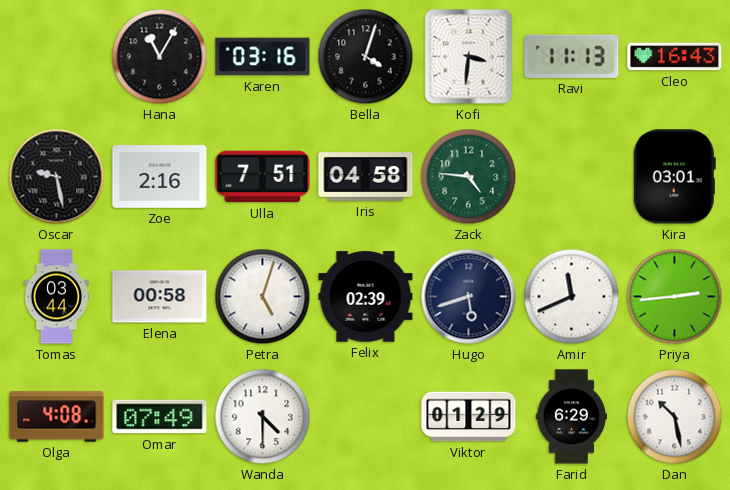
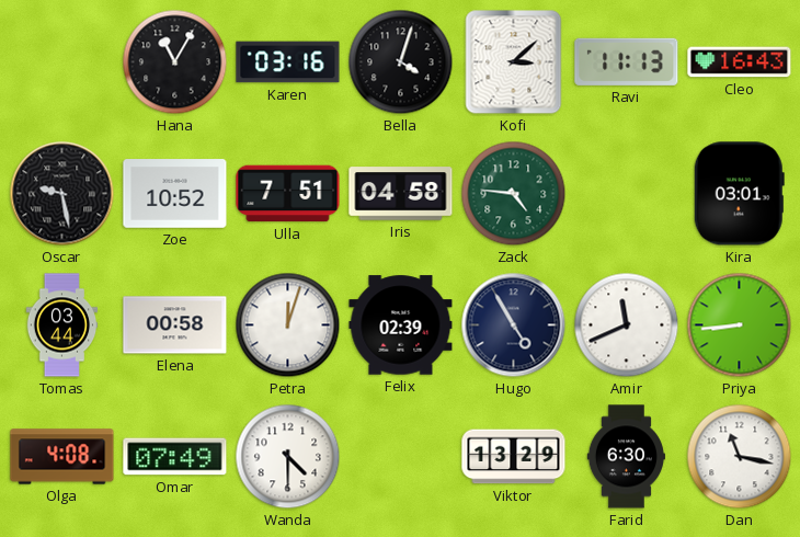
Kofi: 3:31 -> 3:08
Zoe: 2:16 -> 10:52
Petra: 5:03 -> 12:03
Hugo: 5:42 -> 4:55
Priya: 2:44 -> 8:44
Viktor: 01:29 -> 13:29
Farid: 6:29 -> 6:30
Dan: 10:28 -> 11:17
